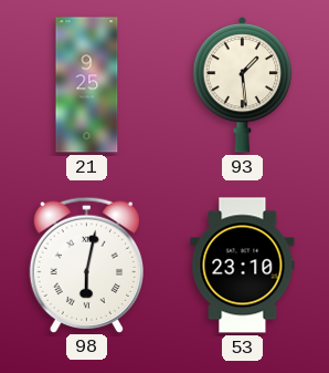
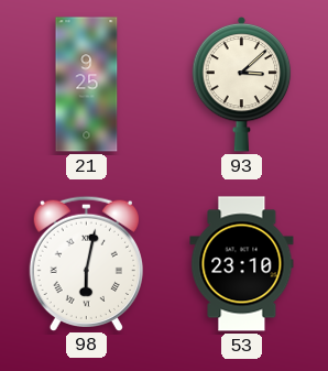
93: 1:29 -> 3:08
